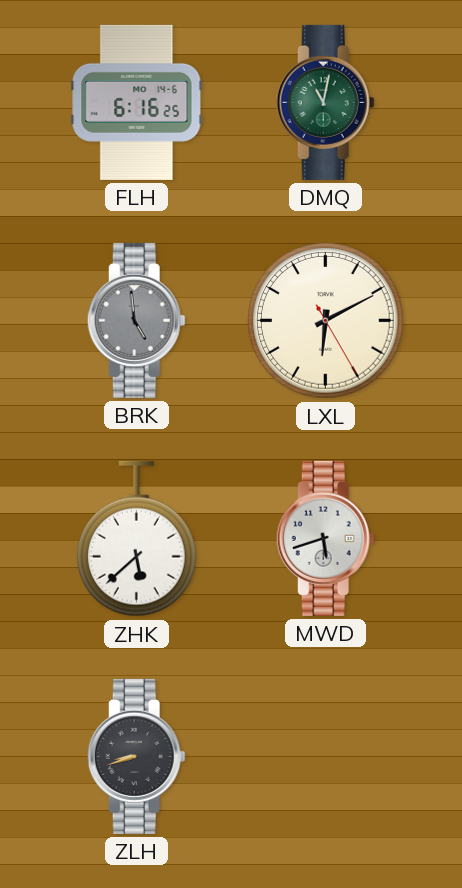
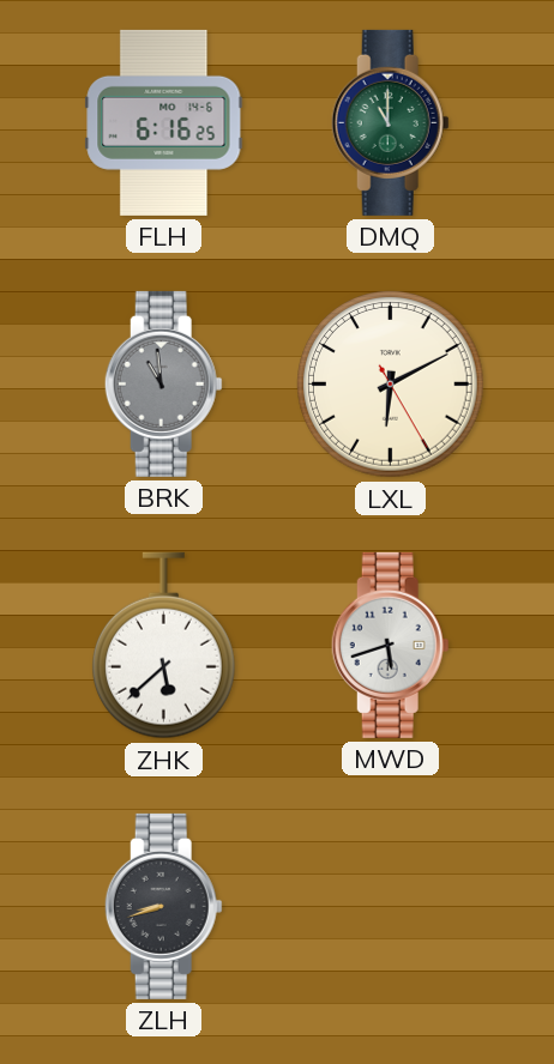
DMQ: 11:02 -> 11:00
BRK: 4:59 -> 10:59
